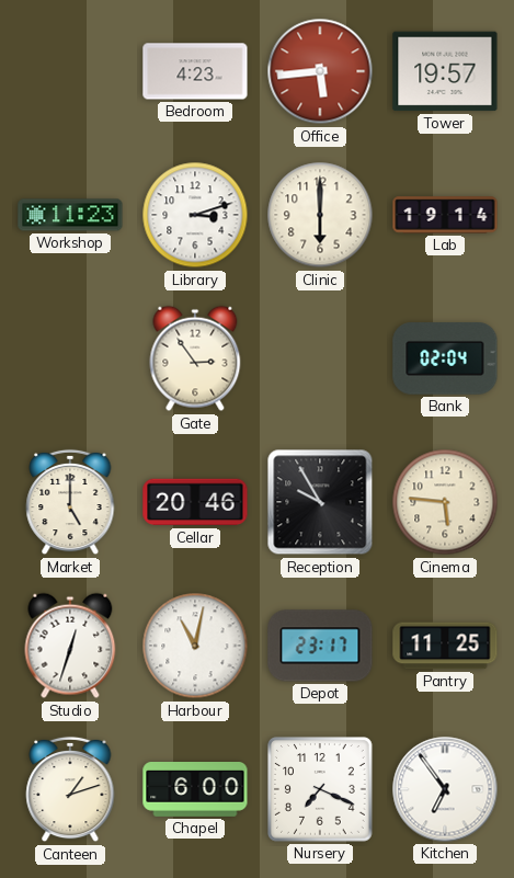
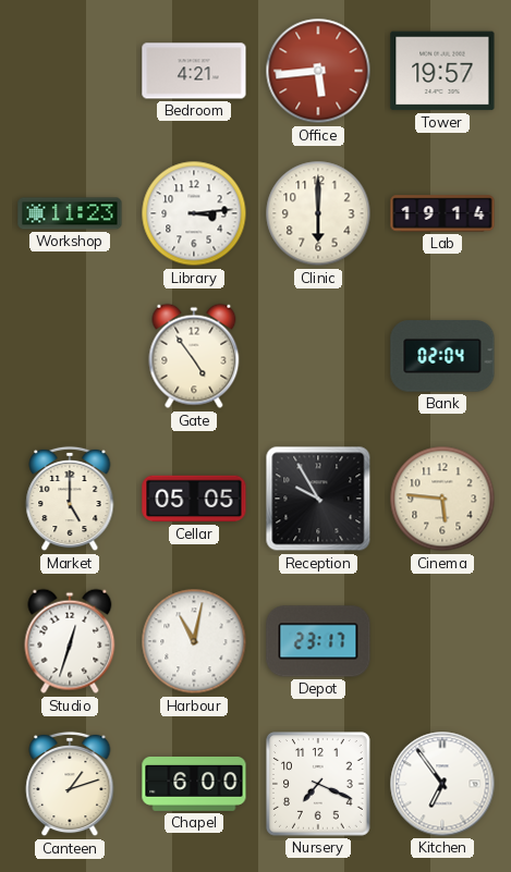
Bedroom: 4:23 -> 4:21
Library: 3:12 -> 3:14
Gate: 2:54 -> 4:54
Cellar: 20:46 -> 05:05
Pantry: 11:25 -> none
